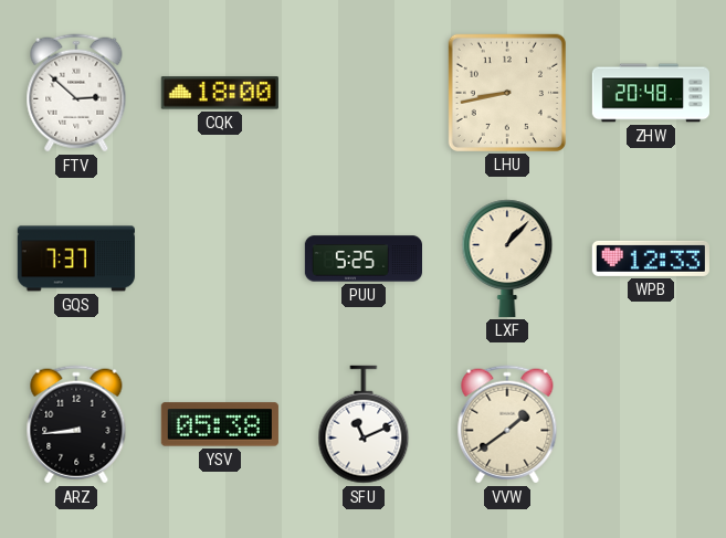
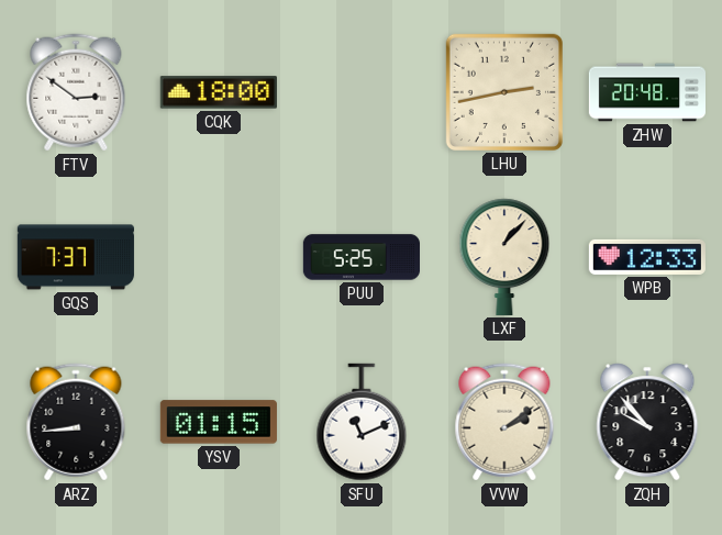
FTV: 2:52 -> 2:51
LHU: 8:43 -> 2:43
YSV: 05:38 -> 01:15
VVW: 1:39 -> 2:09
ZQH: none -> 9:53
